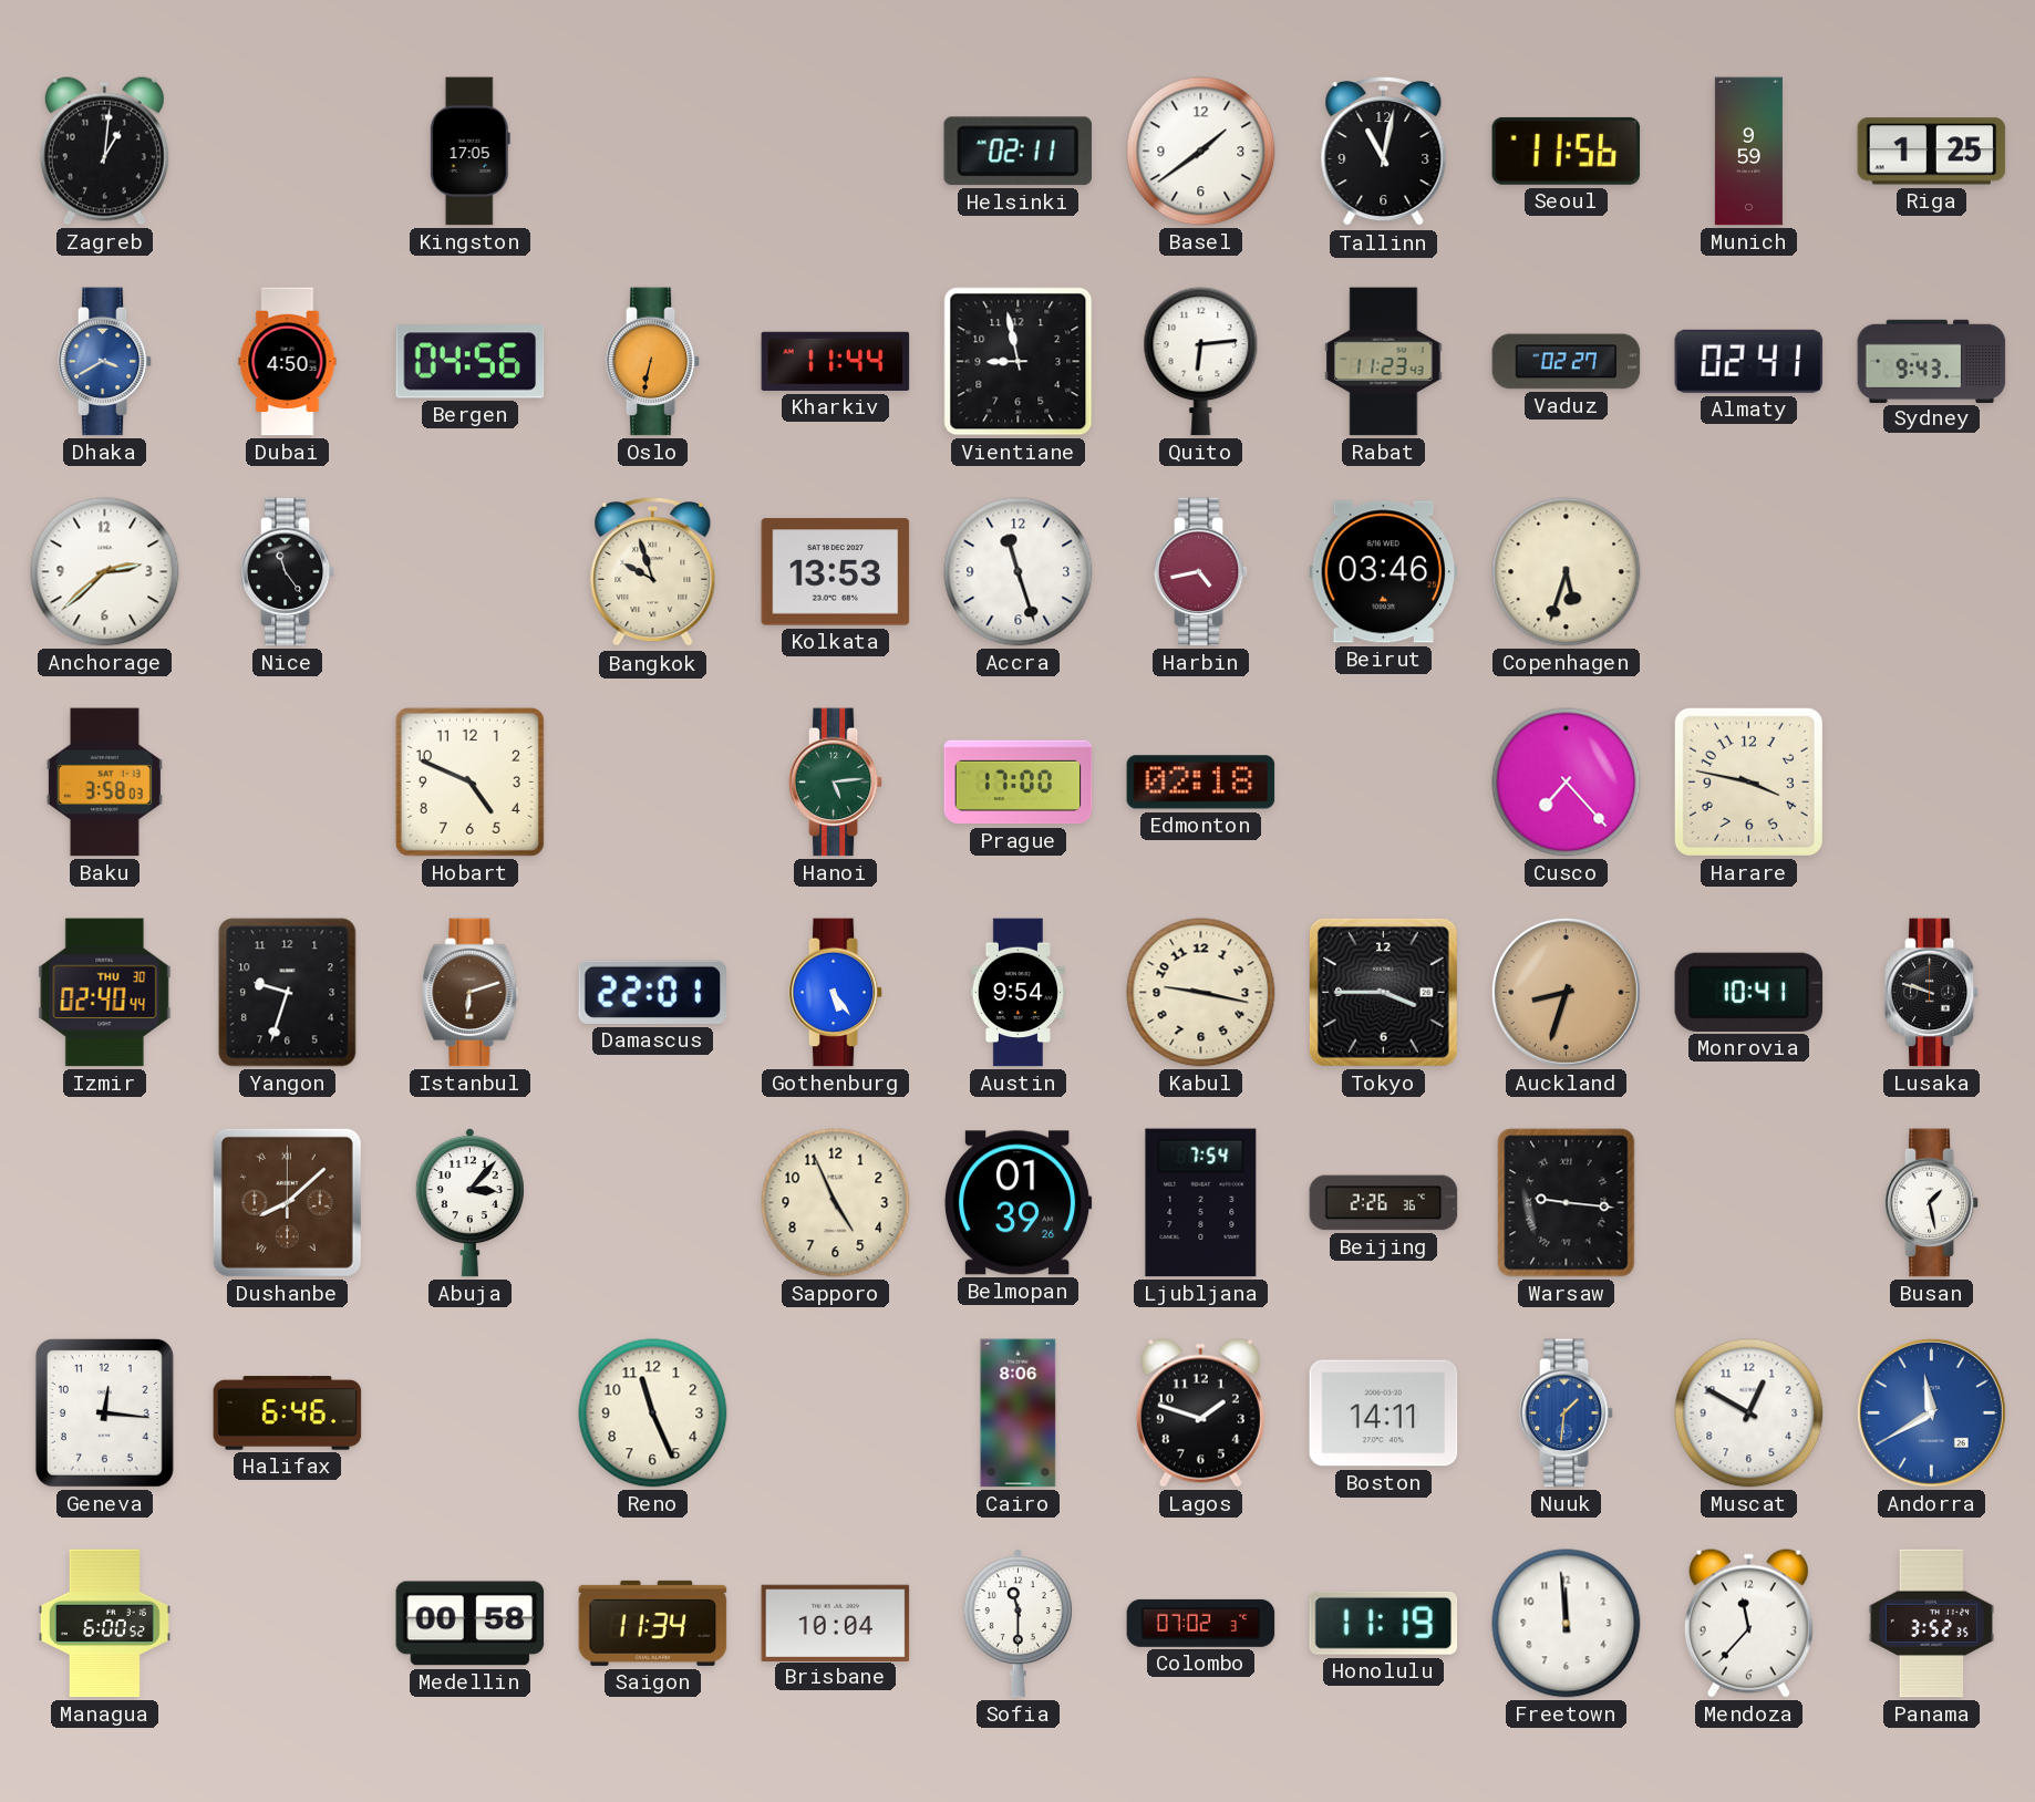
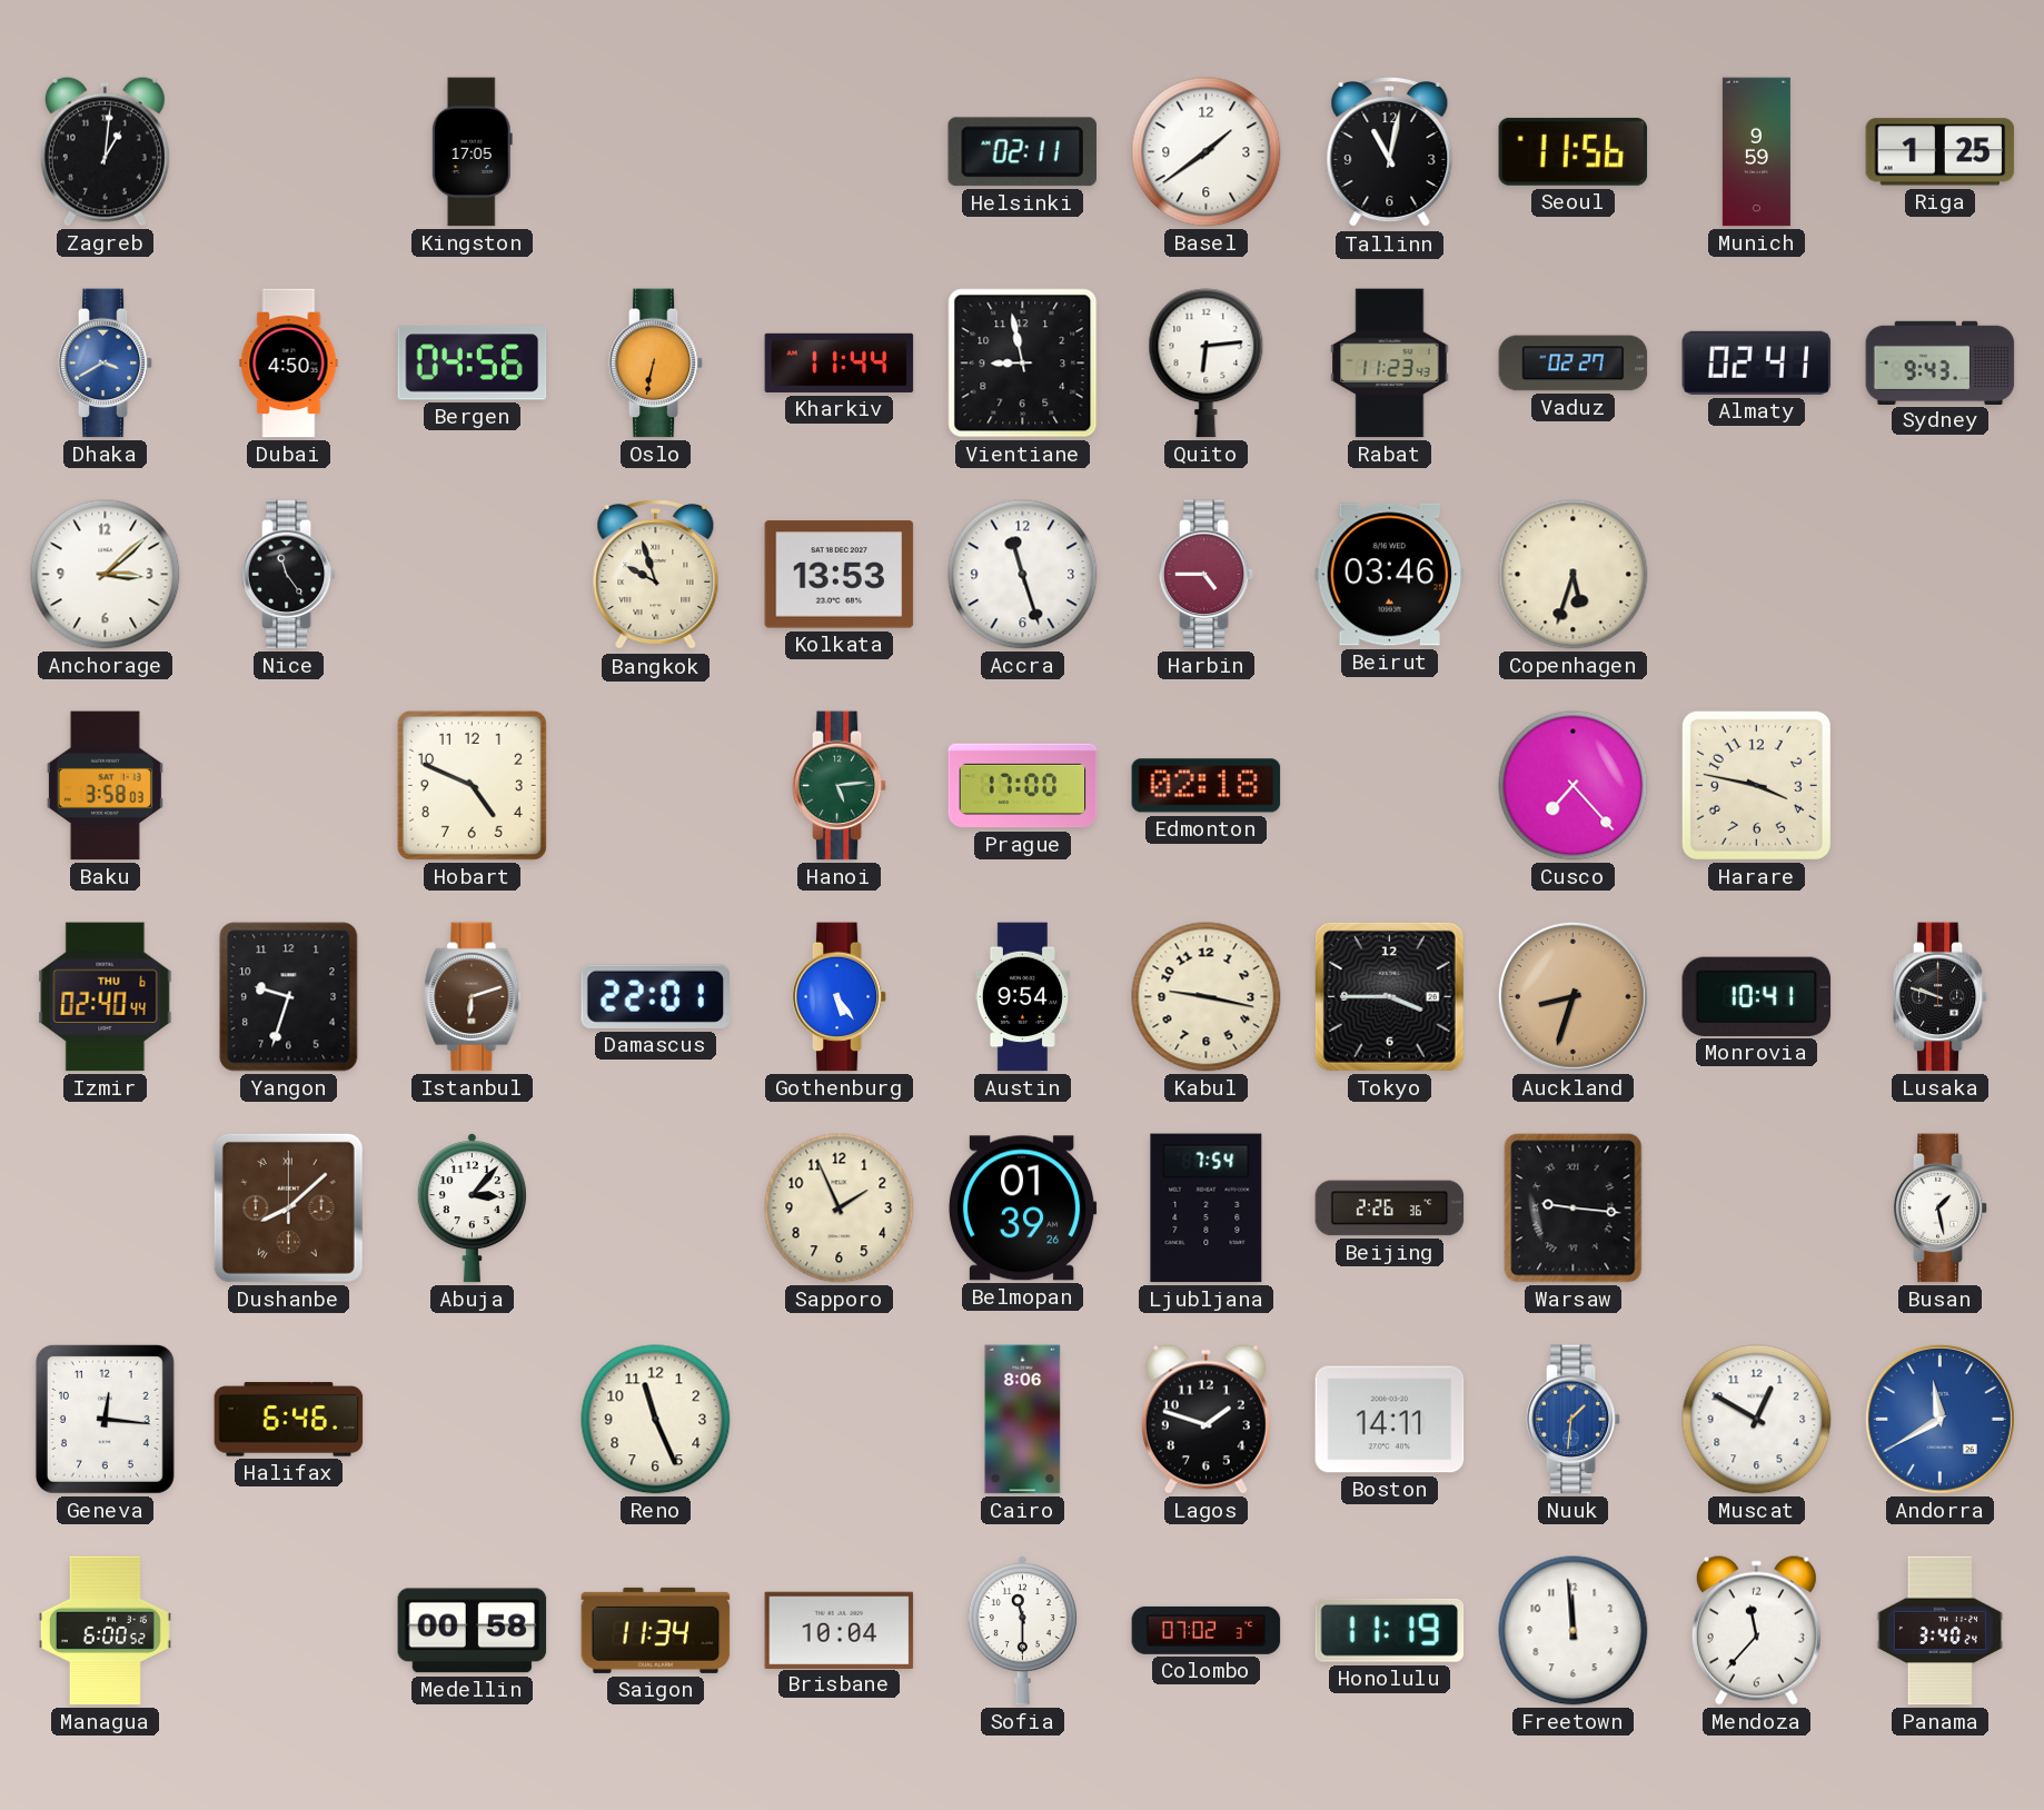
Anchorage: 2:38 -> 3:08
Harbin: 4:43 -> 4:45
Izmir date: THU 30 -> THU 6
Sapporo: 4:56 -> 1:56
Panama: 3:52 -> 3:40
